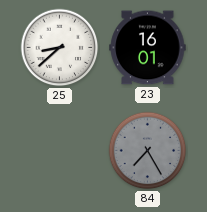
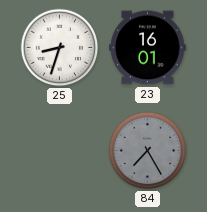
25: 8:38 -> 8:33
